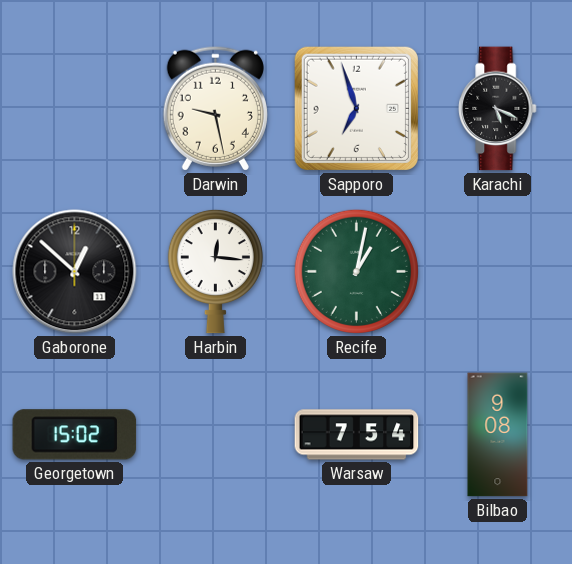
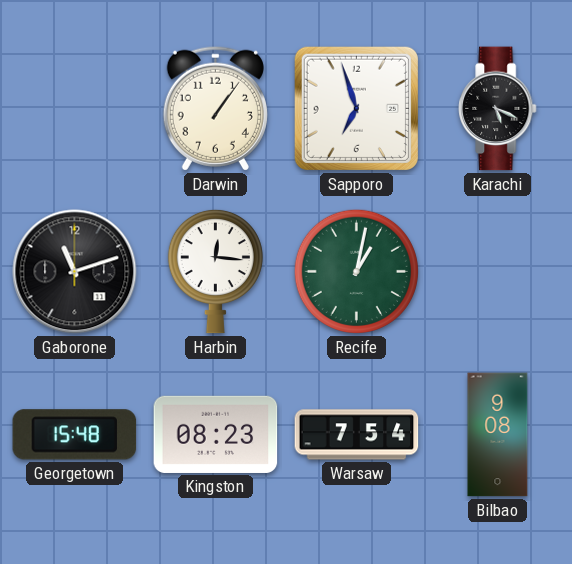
Darwin: 9:28 -> 1:06
Gaborone: 12:52 -> 11:12
Georgetown: 15:02 -> 15:48
Kingston: none -> 08:23
